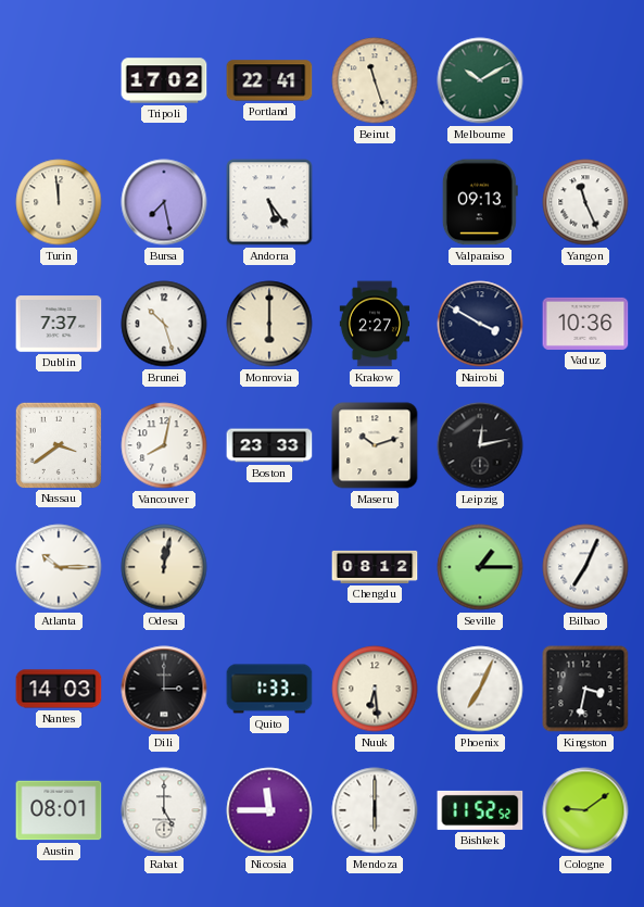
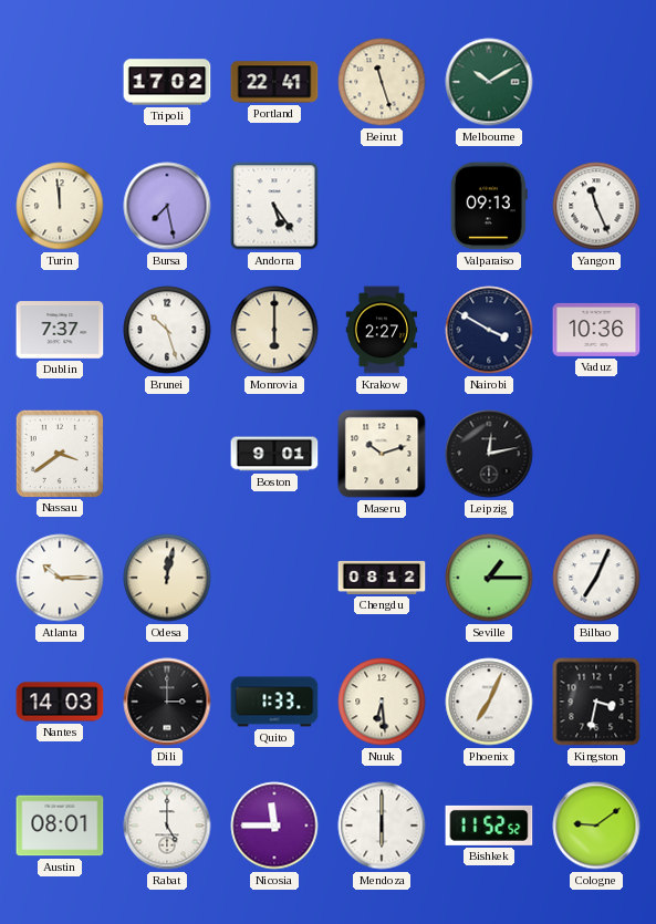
Vancouver: 8:02 -> none
Boston: 23:33 -> 9:01
